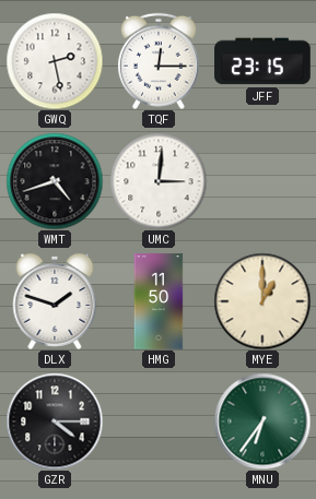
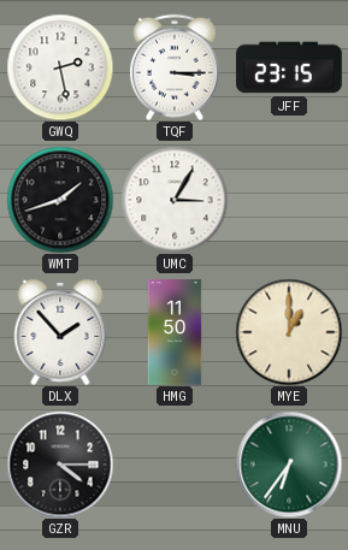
TQF: 12:15 -> 3:15
WMT: 4:42 -> 1:42
UMC: 3:01 -> 3:05
DLX: 1:48 -> 1:53
